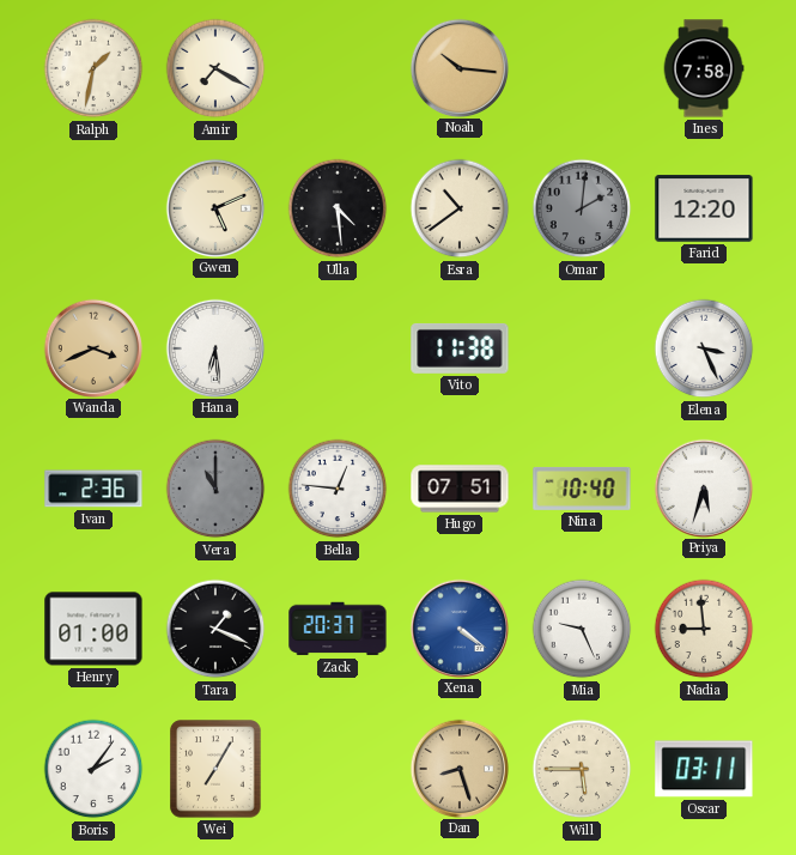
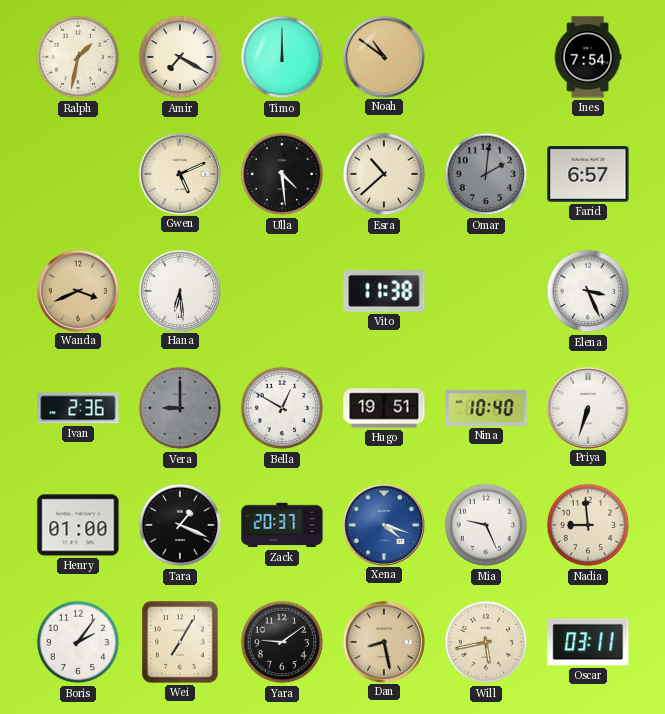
Timo: none -> 12:00
Noah: 10:16 -> 10:51
Ines: 7:58 -> 7:54
Esra: 10:39 -> 10:38
Farid: 12:20 -> 6:57
Vera: 11:00 -> 9:00
Bella: 12:46 -> 12:50
Hugo: 07:51 -> 19:51
Priya: 5:33 -> 6:33
Xena: 4:21 -> 4:18
Yara: none -> 9:09
Dan: 8:27 -> 8:28
Will: 5:45 -> 5:43
